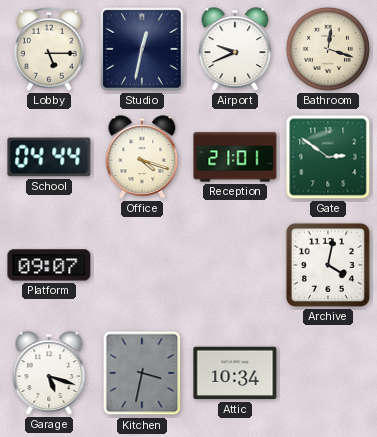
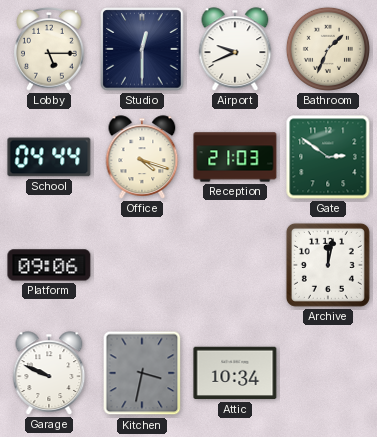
Studio: 12:32 -> 12:30
Bathroom: 12:18 -> 1:34
Reception: 21:01 -> 21:03
Platform: 09:07 -> 09:06
Archive: 4:02 -> 12:02
Garage: 5:18 -> 9:49
